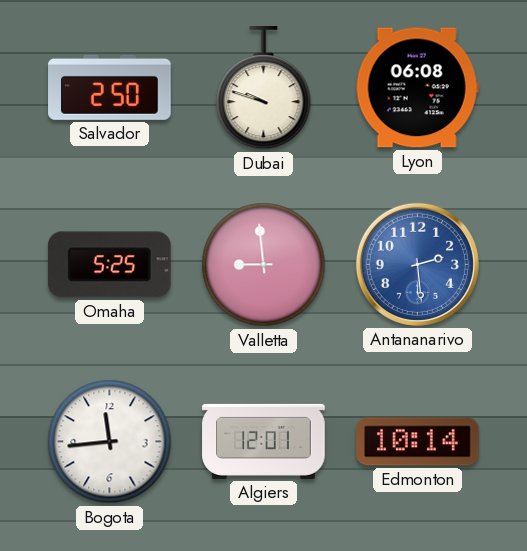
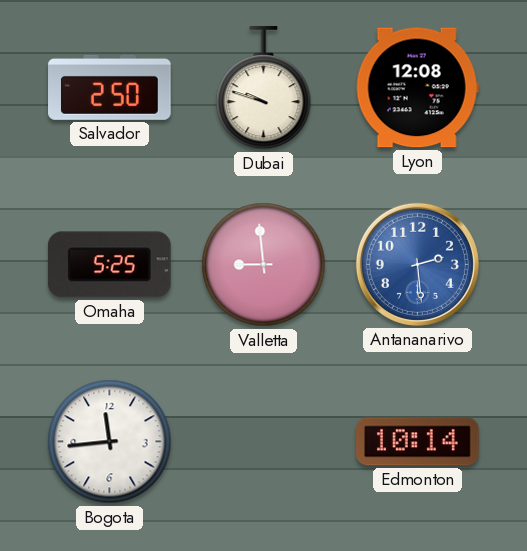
Lyon: 06:08 -> 12:08
Algiers: 12:01 -> none
